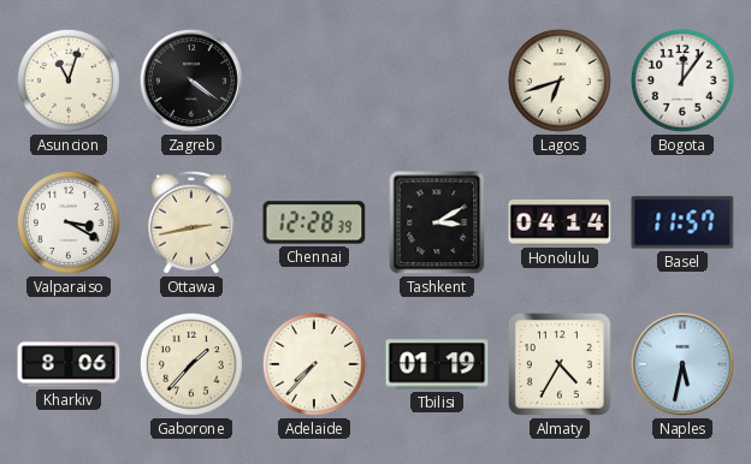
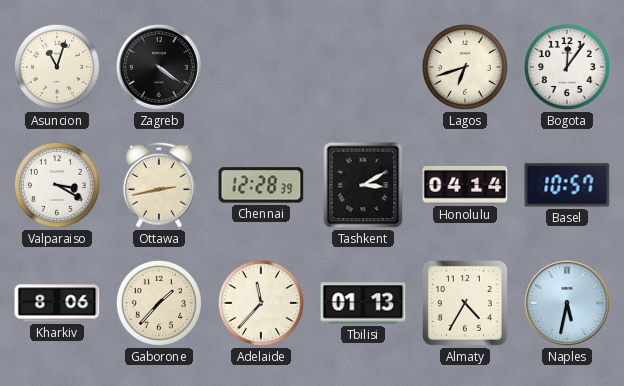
Basel: 11:57 -> 10:57
Adelaide: 7:37 -> 11:37
Tbilisi: 01:19 -> 01:13
